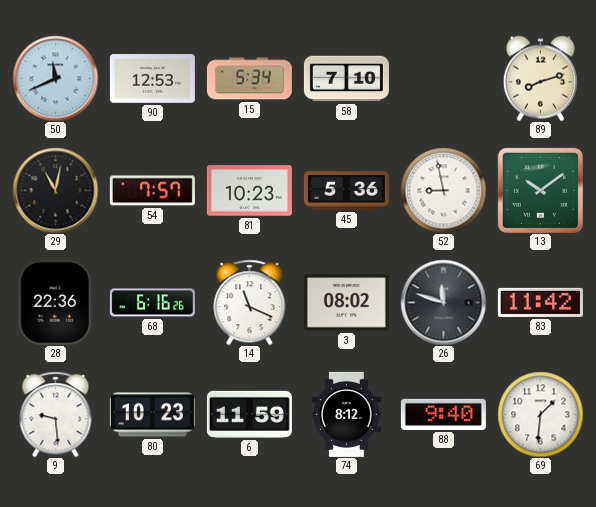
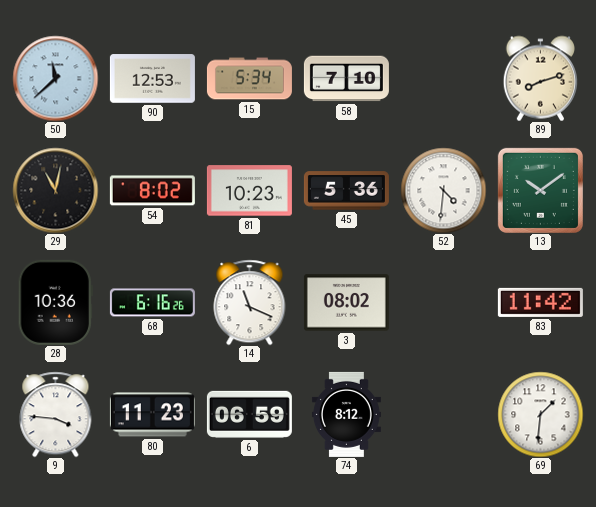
50: 11:41 -> 11:38
54: 7:57 -> 8:02
52: 8:58 -> 4:31
28: 22:36 -> 10:36
26: 11:48 -> none
9: 9:29 -> 3:46
80: 10:23 -> 11:23
6: 11:59 -> 06:59
88: 9:40 -> none
